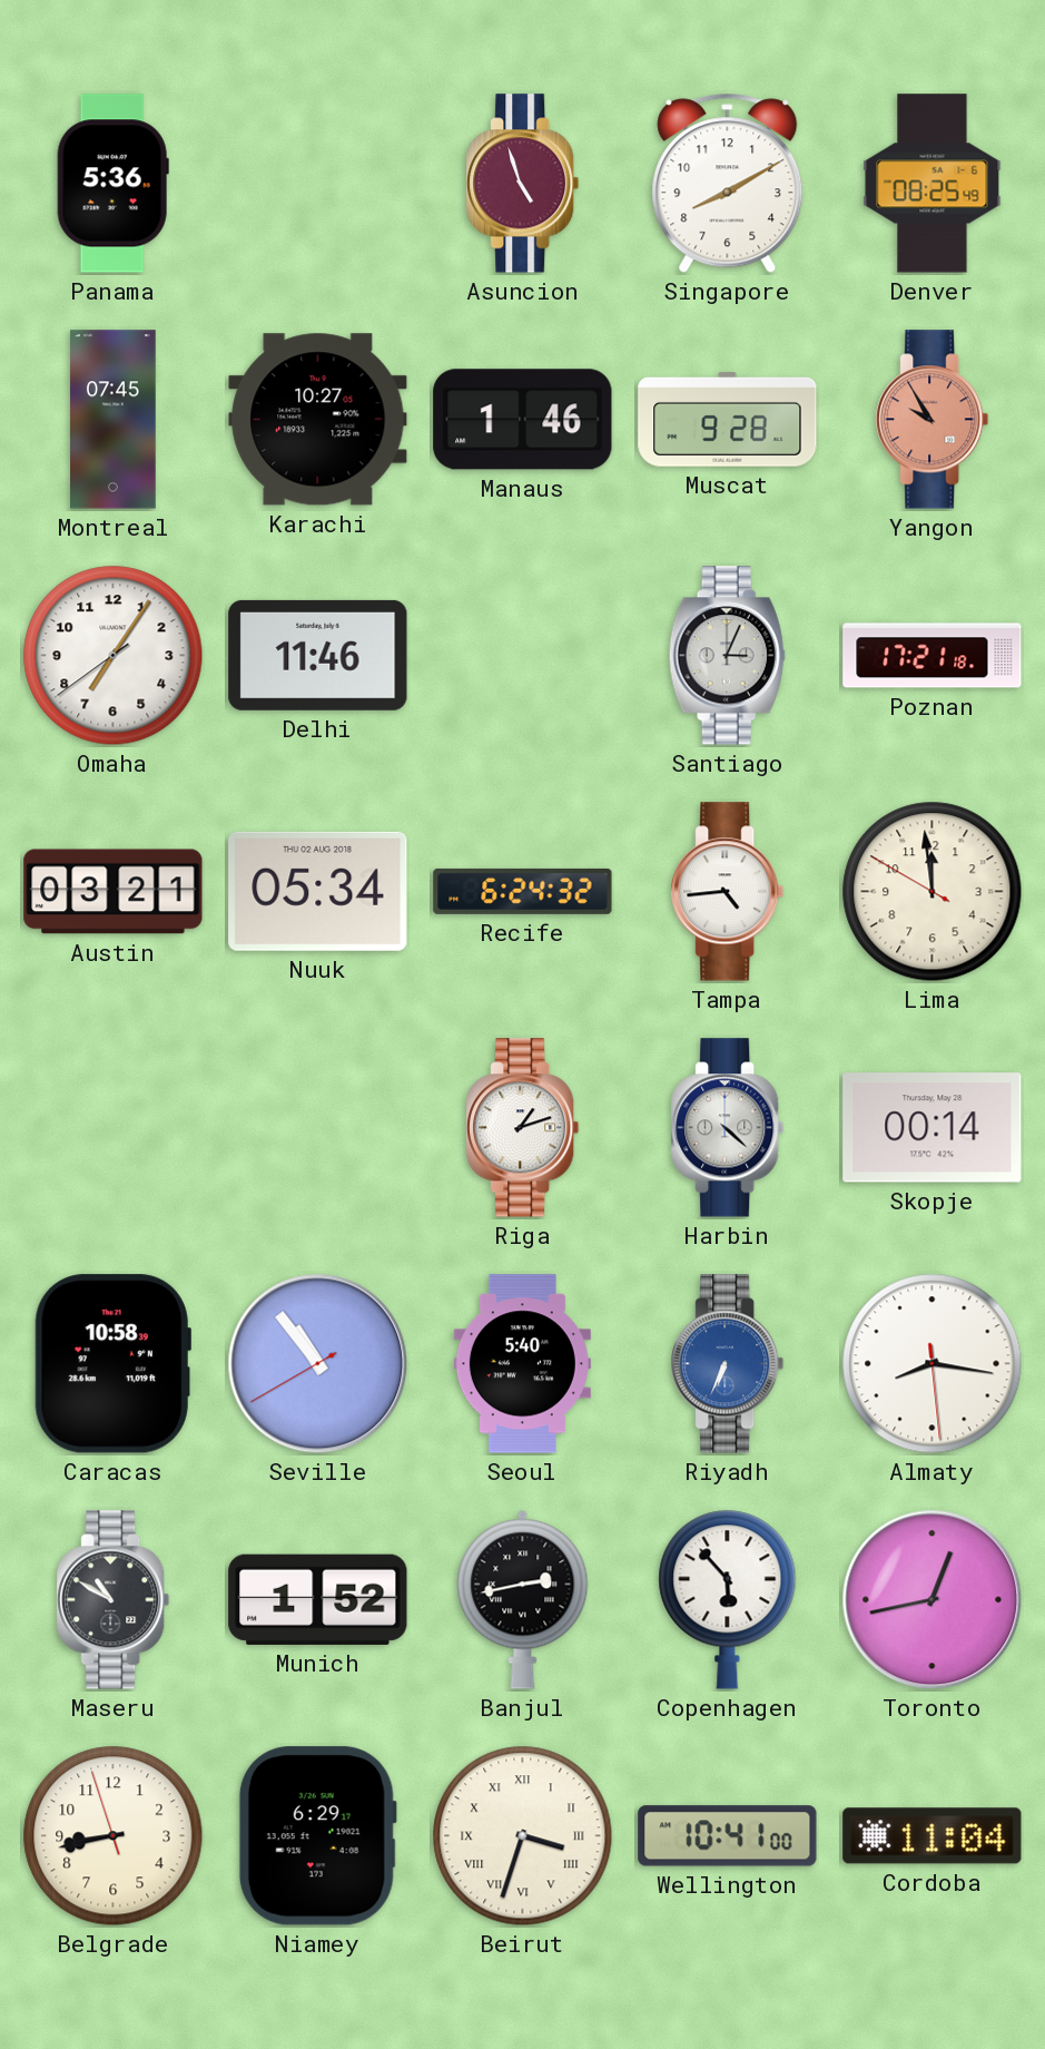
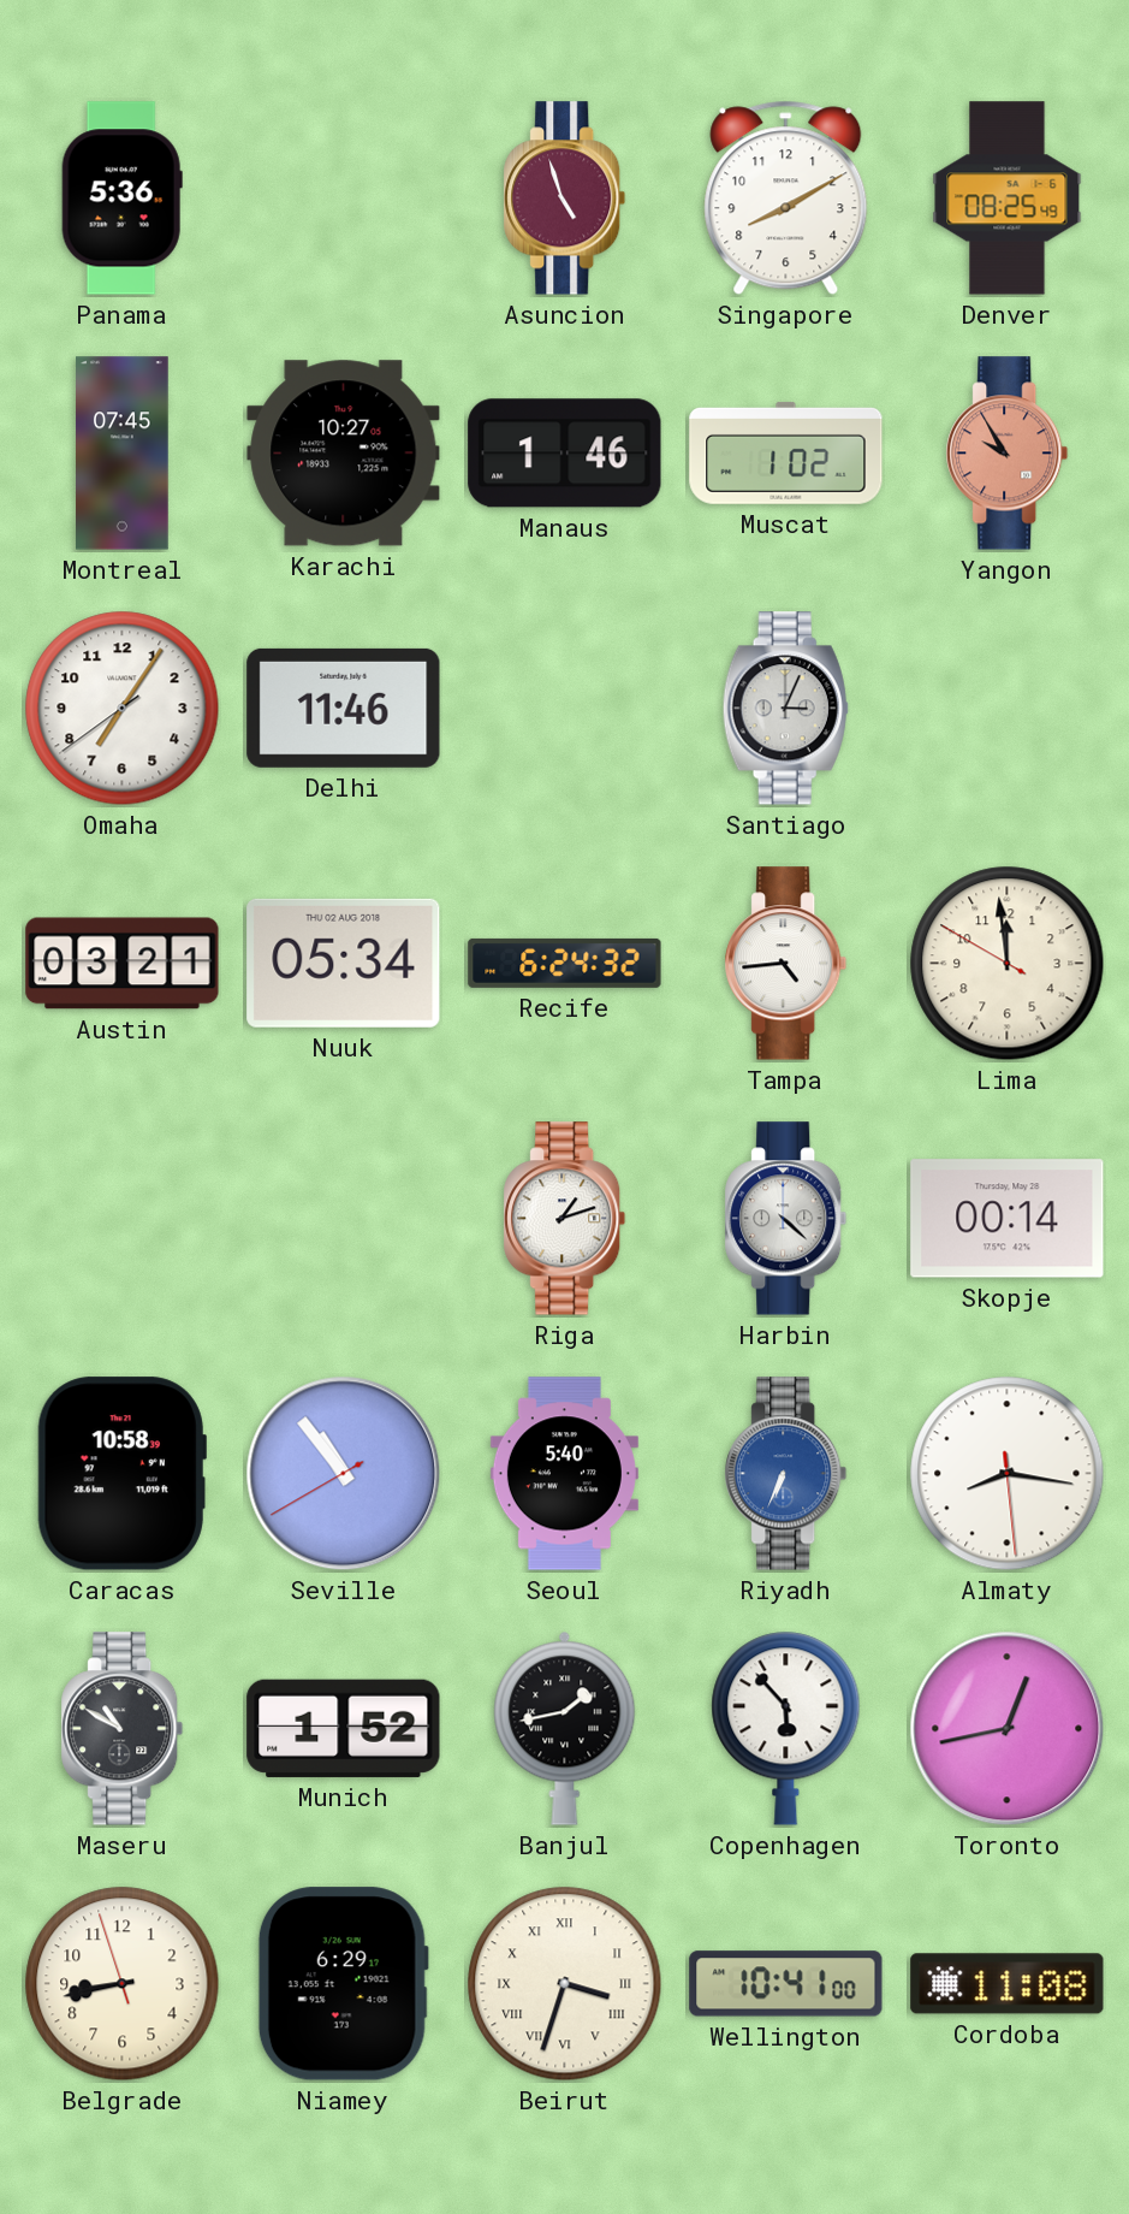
Muscat: 9:28 -> 1:02
Poznan: 17:21 -> none
Banjul: 2:43 -> 1:43
Cordoba: 11:04 -> 11:08
